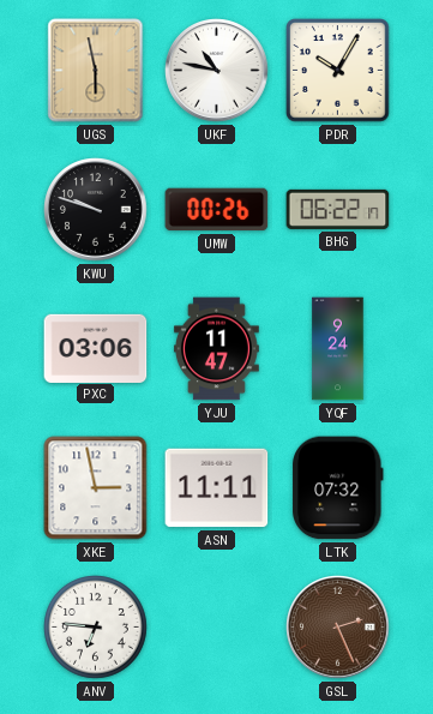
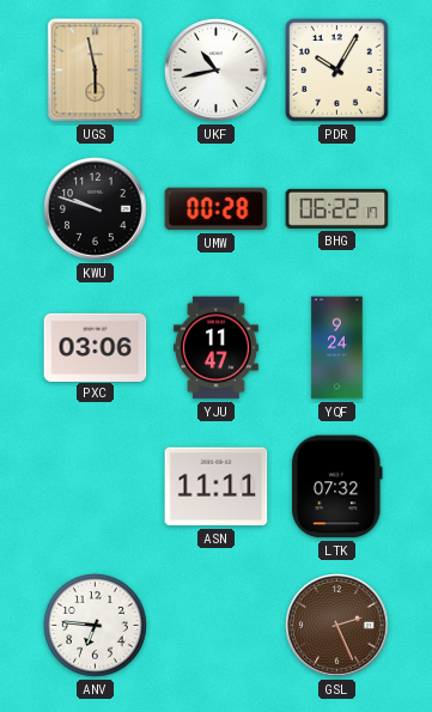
UKF: 10:47 -> 10:43
UMW: 00:26 -> 00:28
XKE: 2:58 -> none
